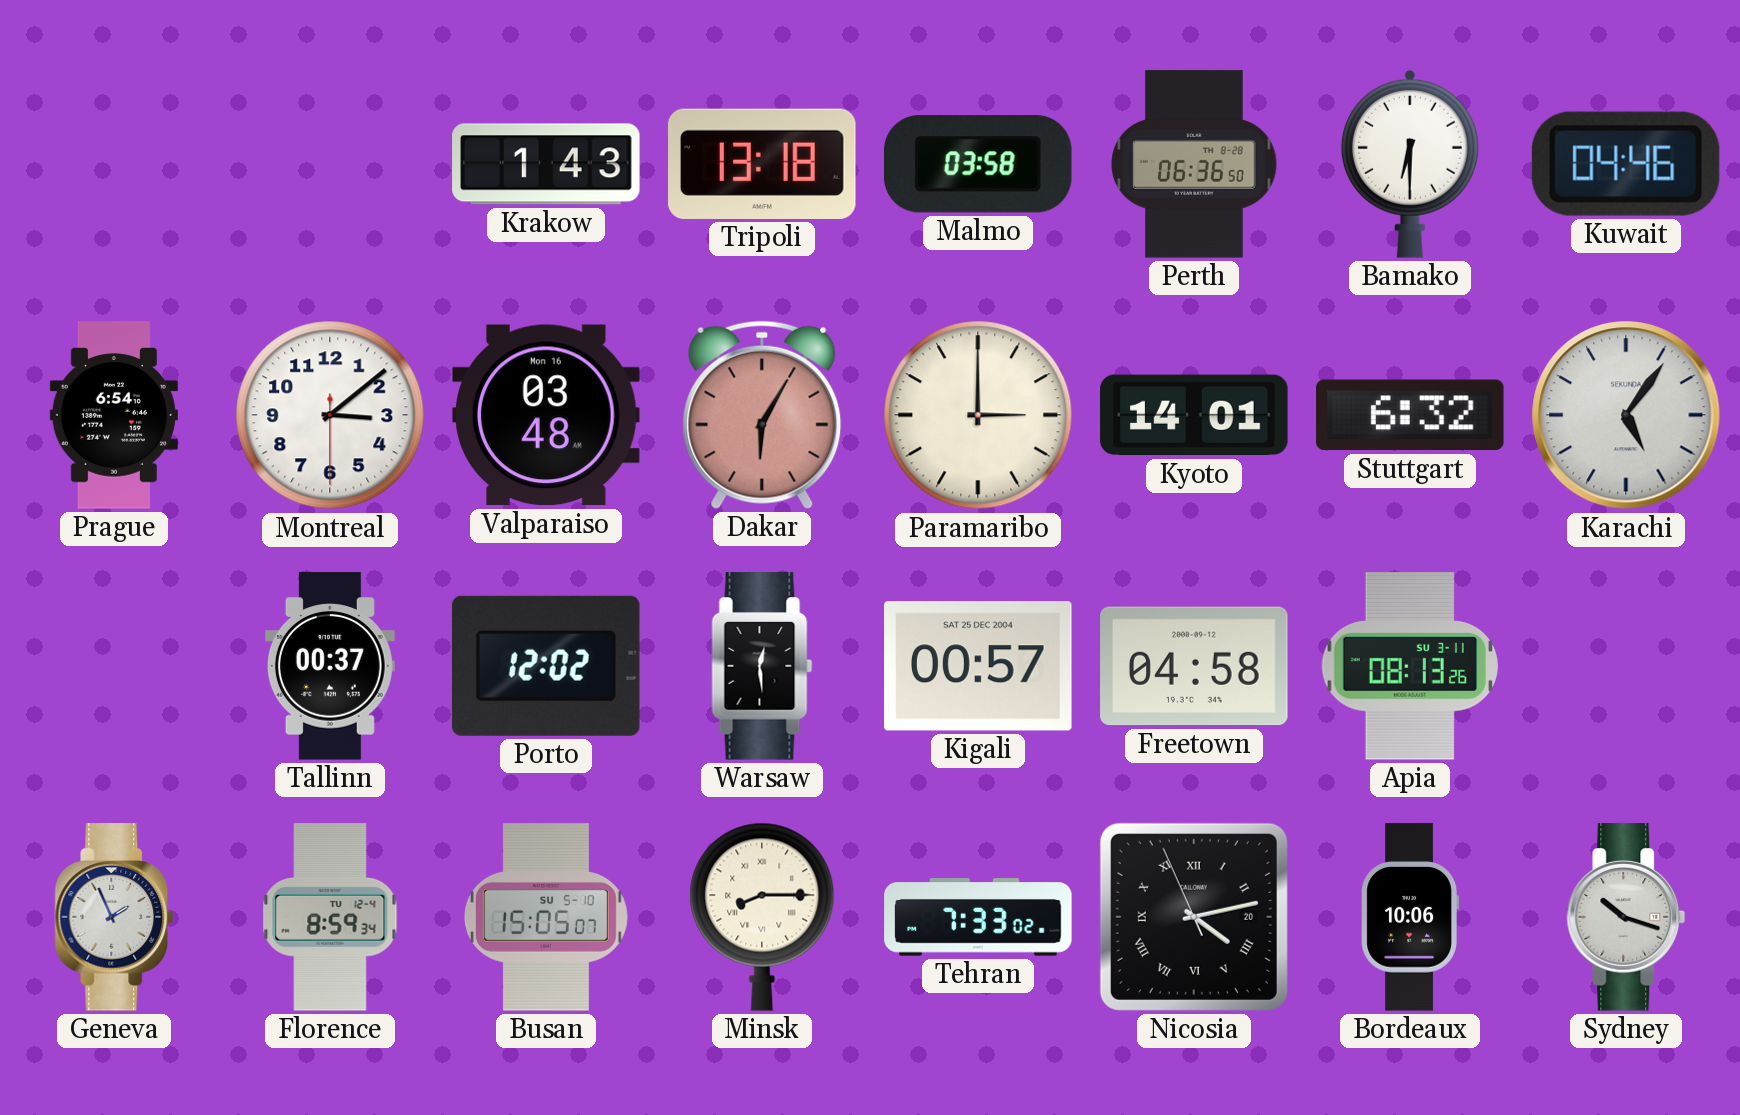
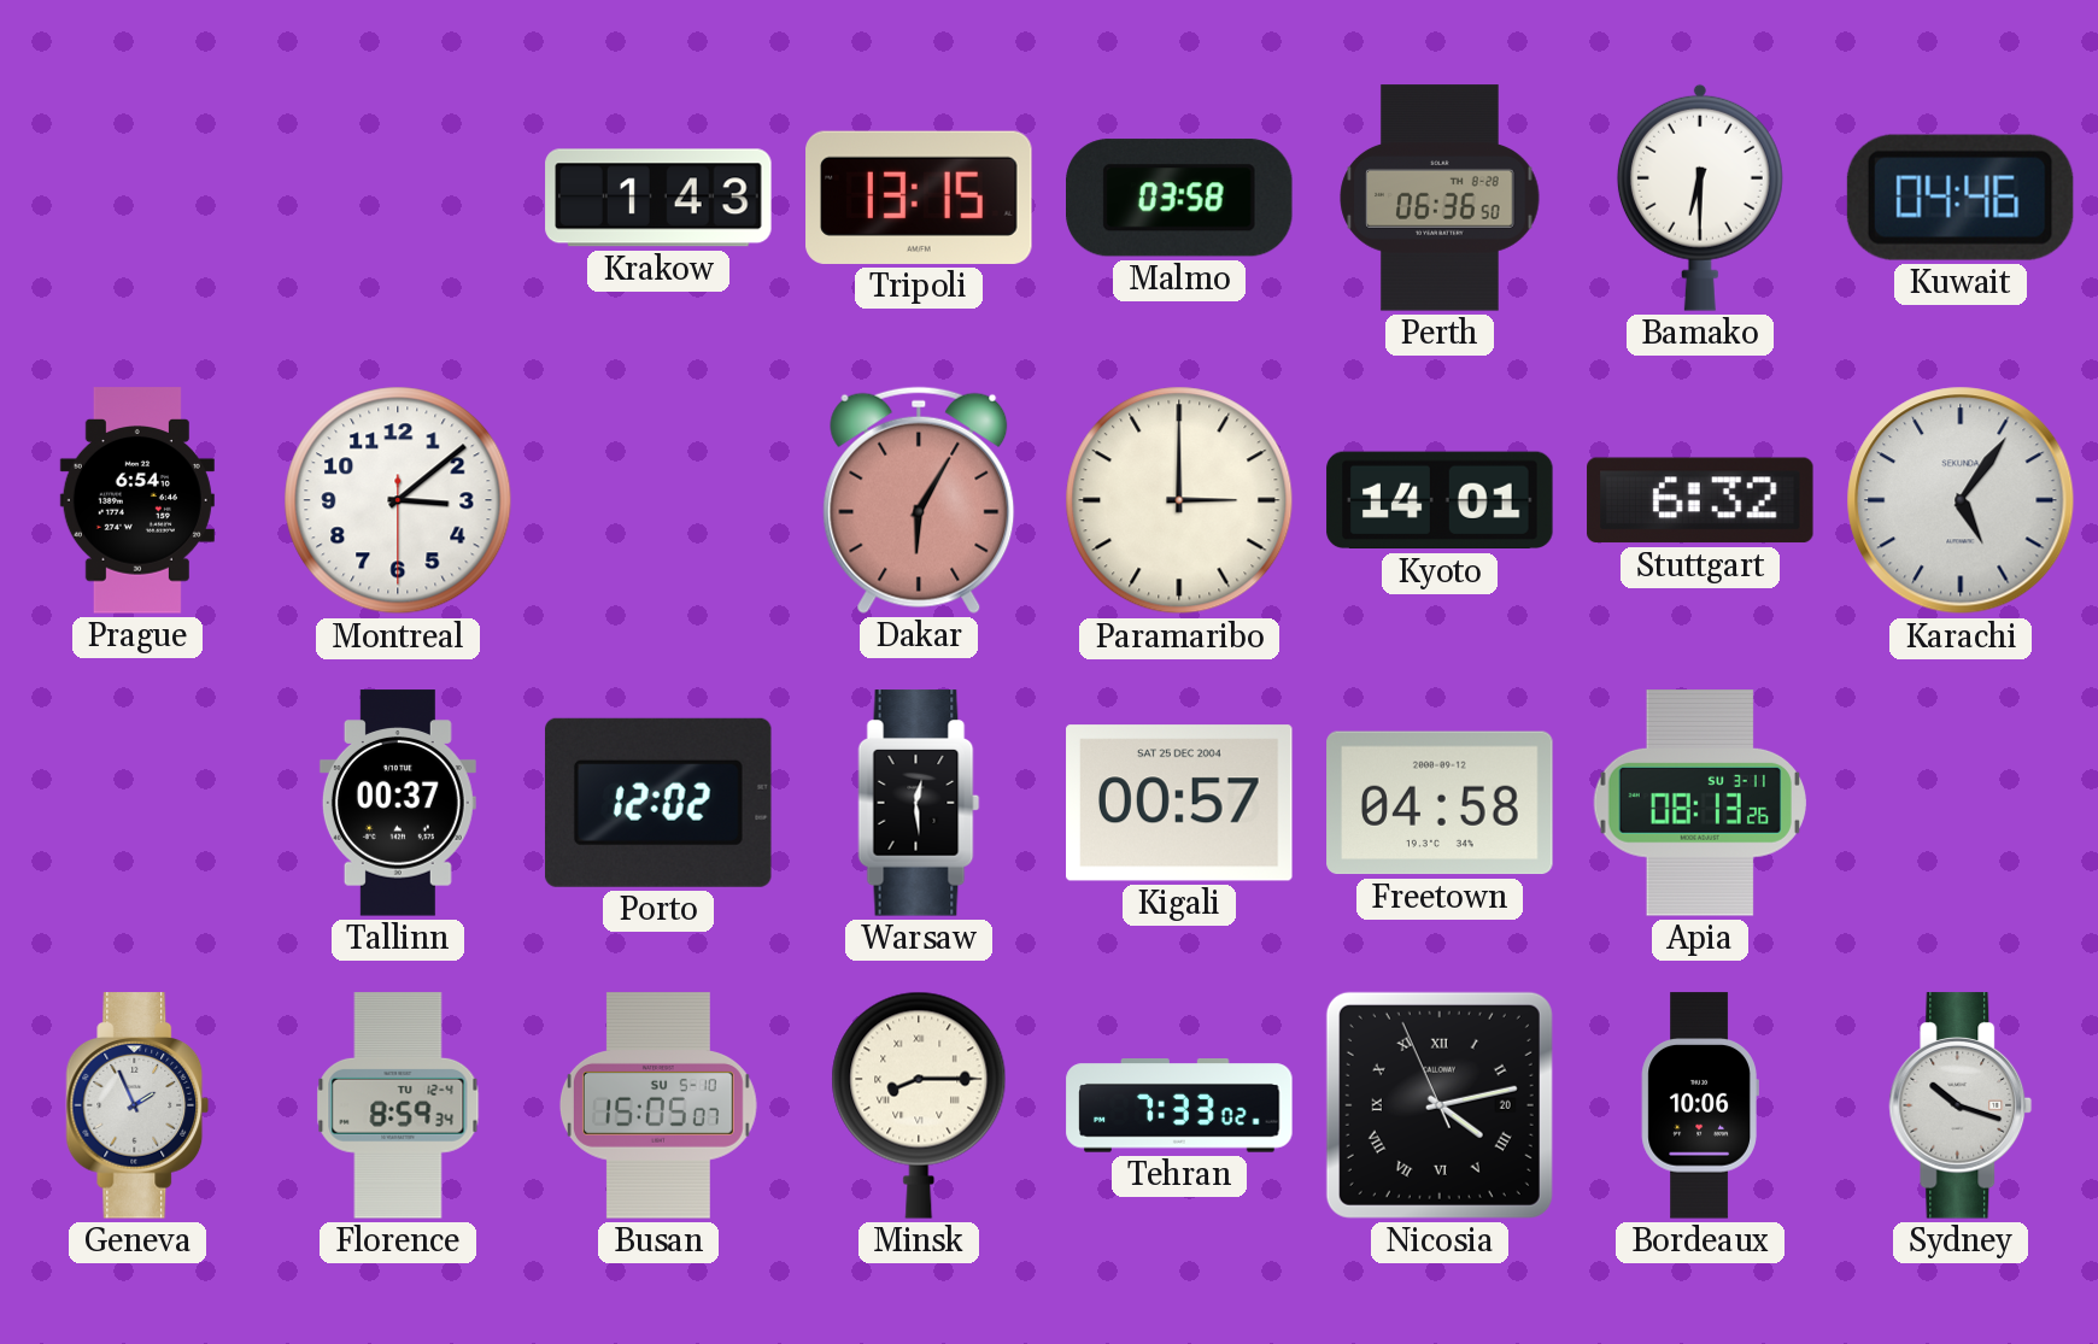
Tripoli: 13:18 -> 13:15
Valparaiso: 03:48 -> none
